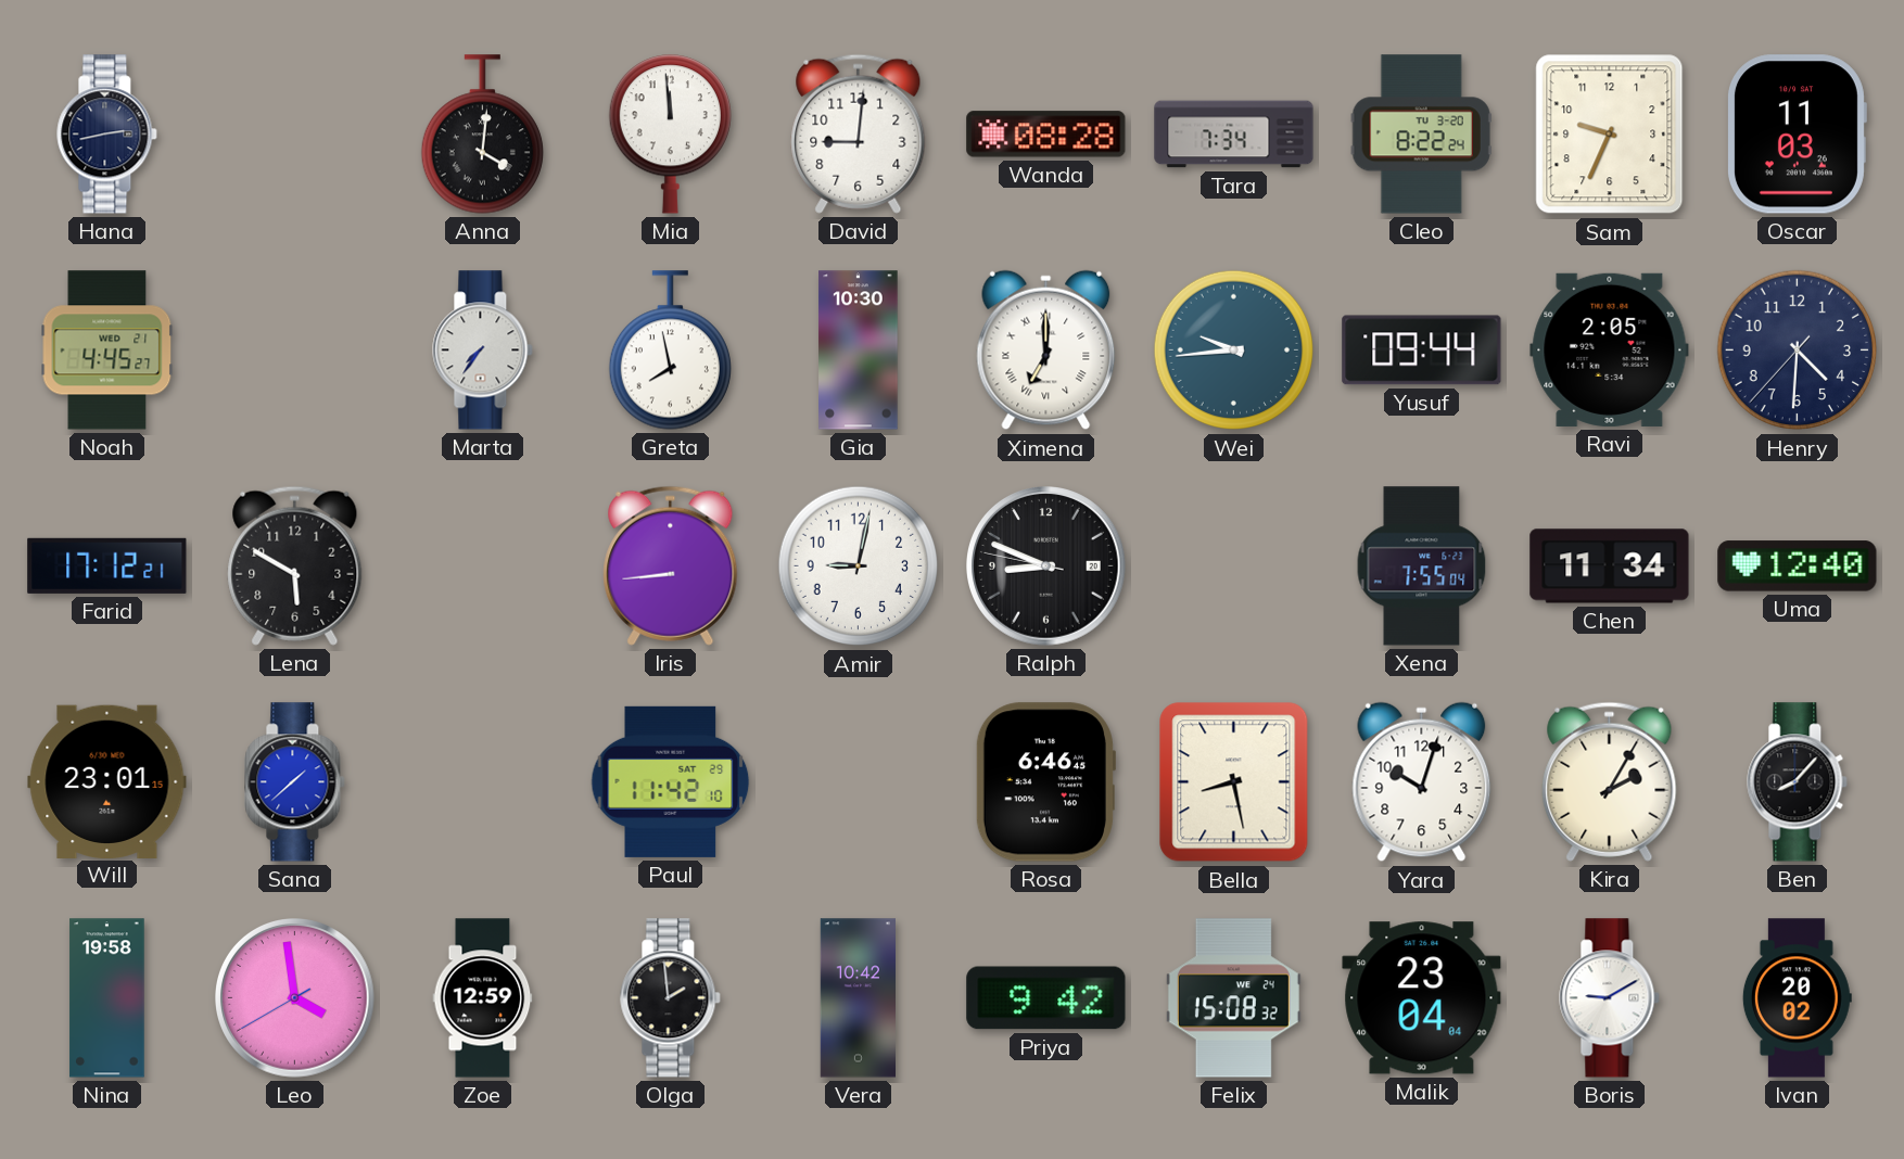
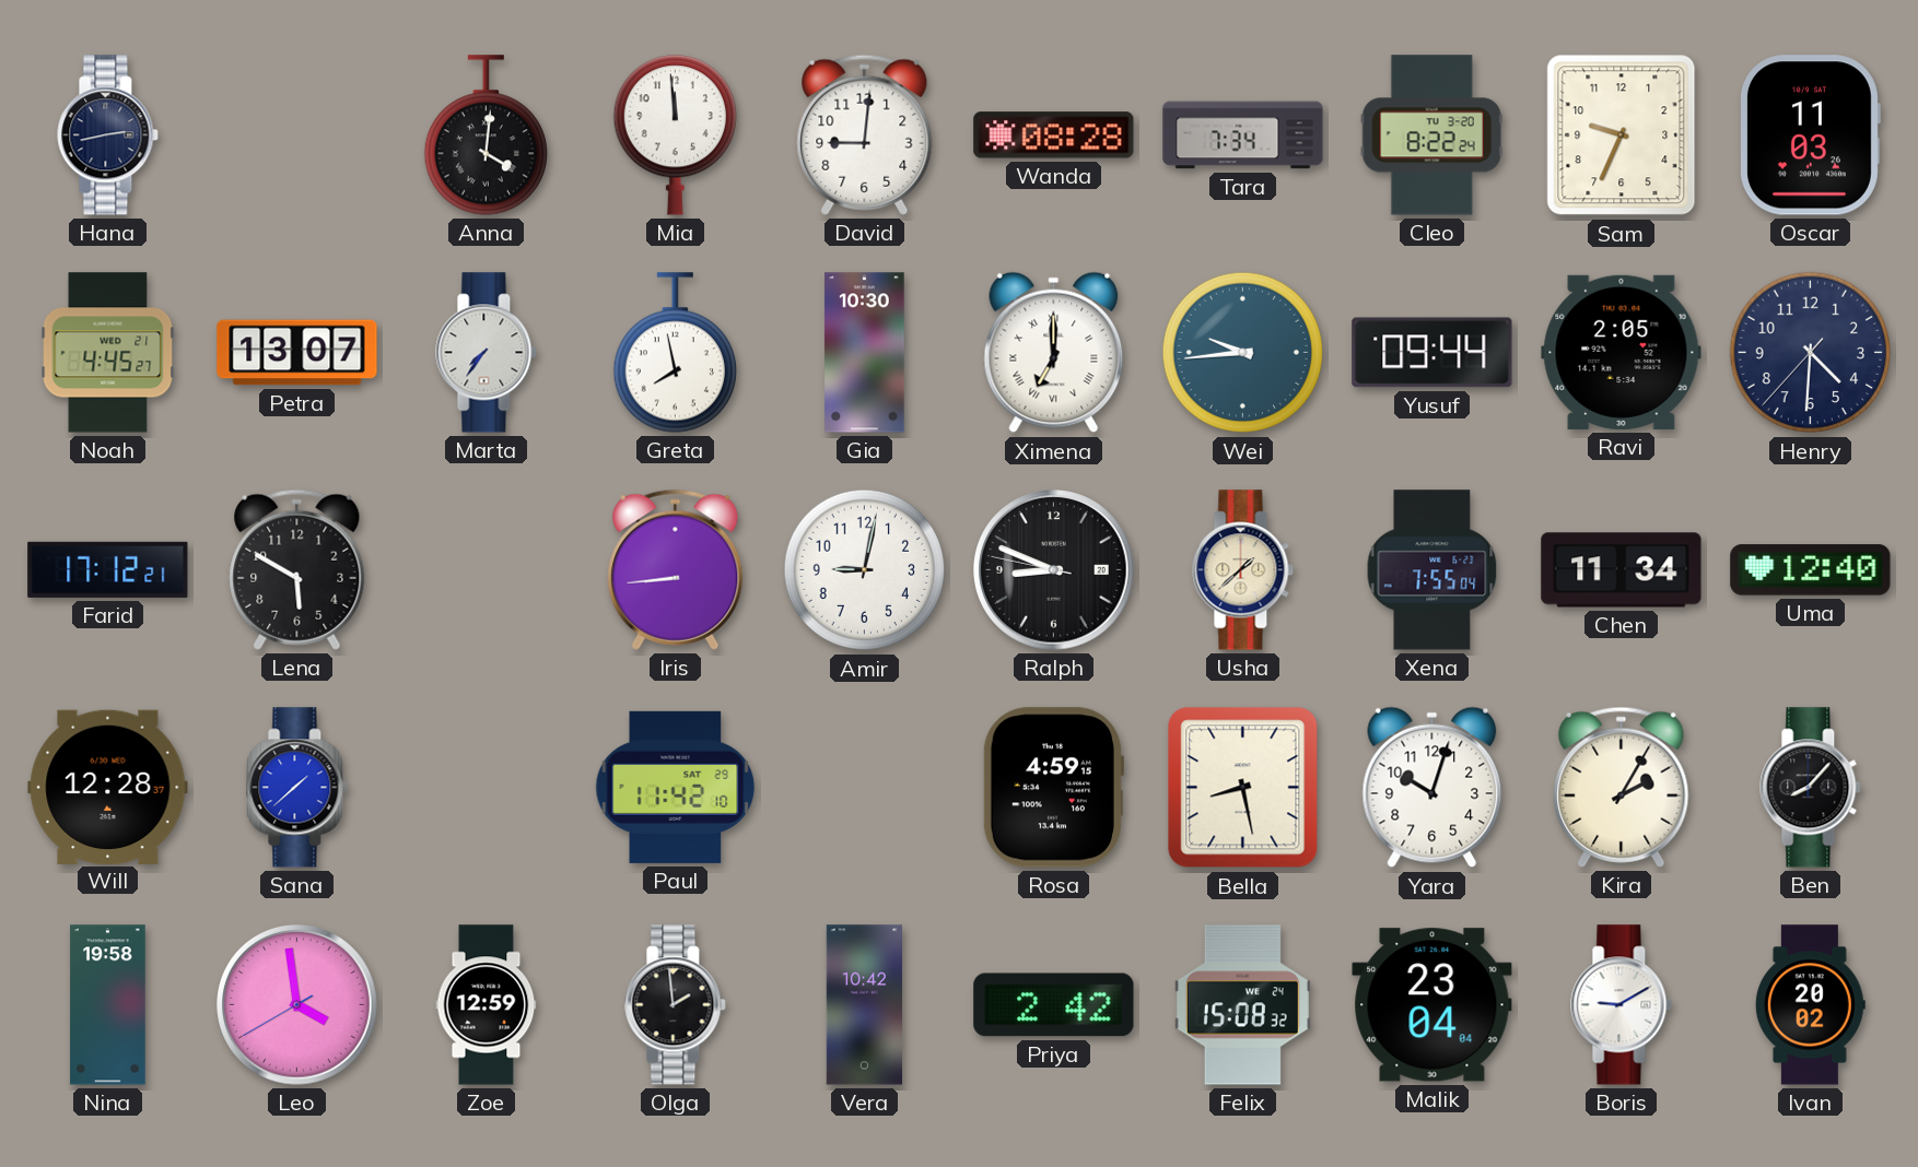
Petra: none -> 13:07
Usha: none -> 1:38
Will: 23:01 -> 12:28
Rosa: 6:46 -> 4:59
Priya: 9:42 -> 2:42
